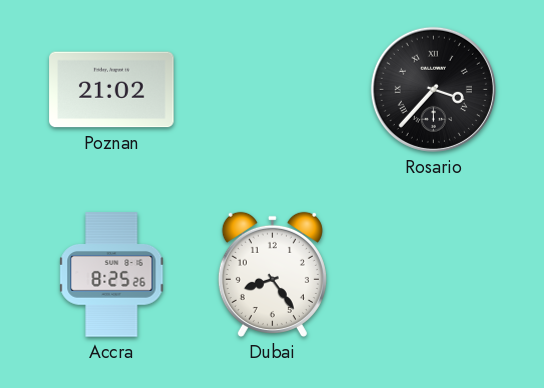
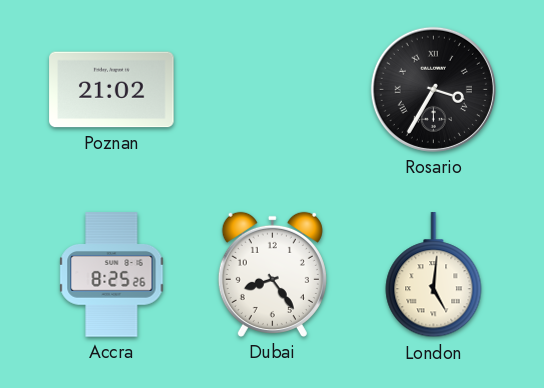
Rosario: 3:37 -> 3:35
London: none -> 5:01
